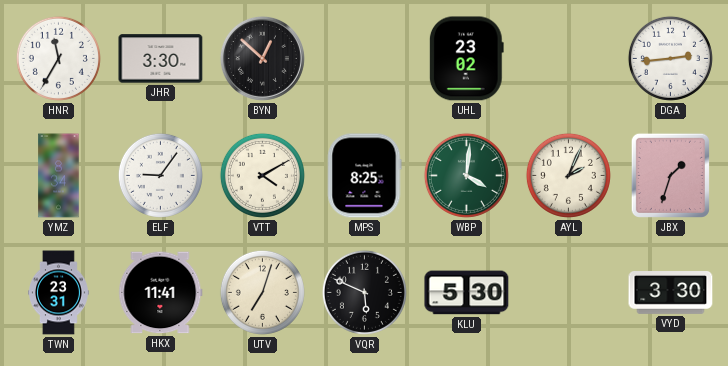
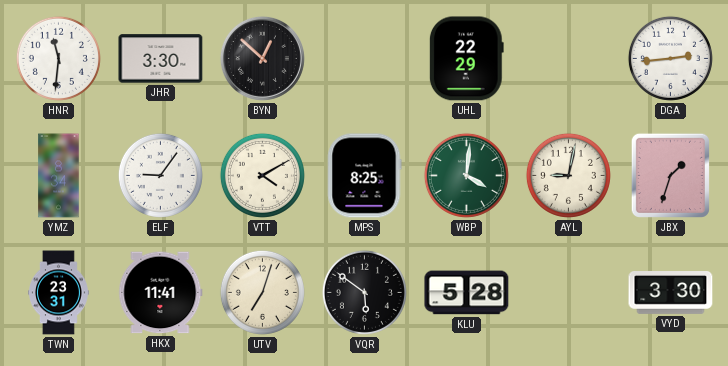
HNR: 11:35 -> 11:31
UHL: 23:02 -> 22:29
AYL: 2:04 -> 9:02
VQR: 5:49 -> 5:51
KLU: 5:30 -> 5:28
